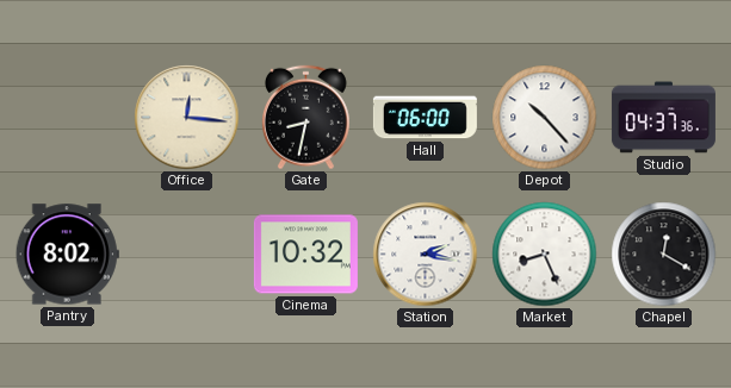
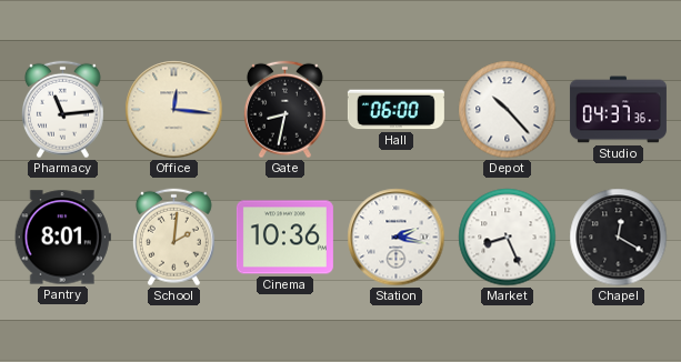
Pharmacy: none -> 11:14
Pantry: 8:02 -> 8:01
School: none -> 2:01
Cinema: 10:32 -> 10:36
